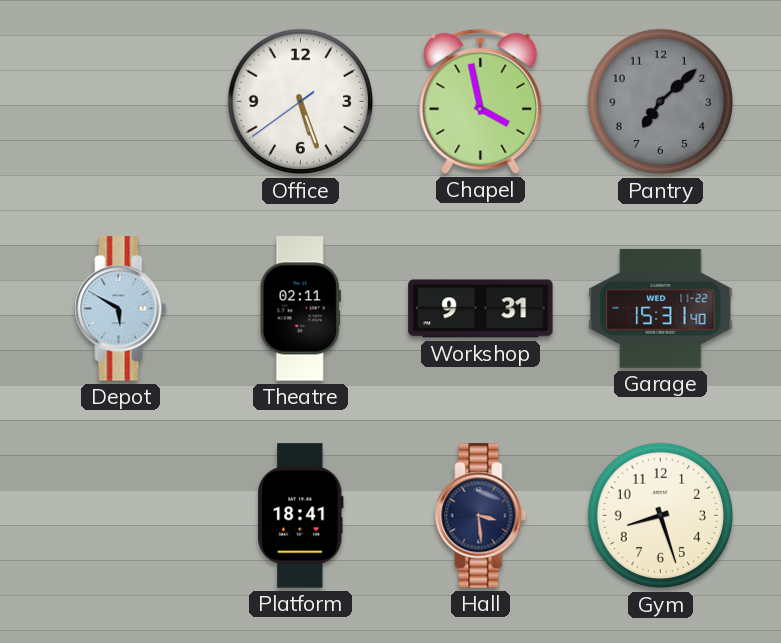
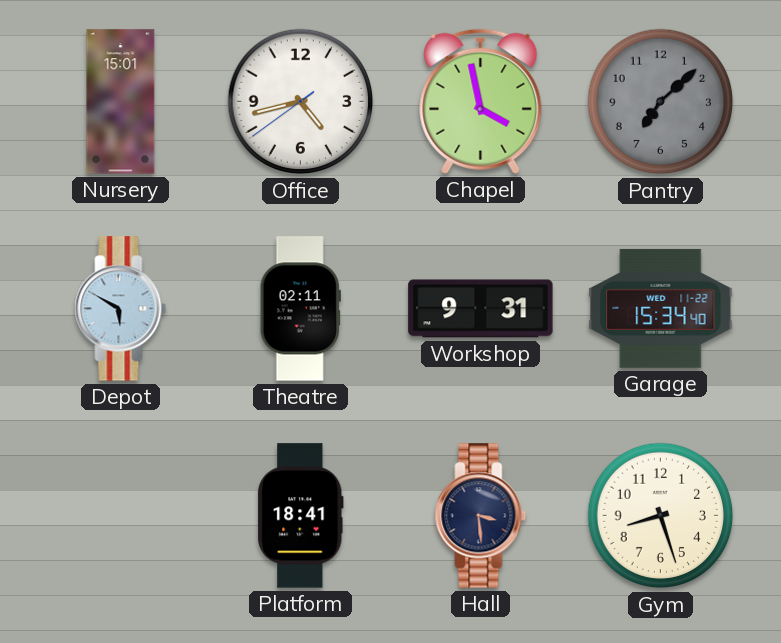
Nursery: none -> 15:01
Office: 5:26 -> 4:42
Garage: 15:31 -> 15:34
